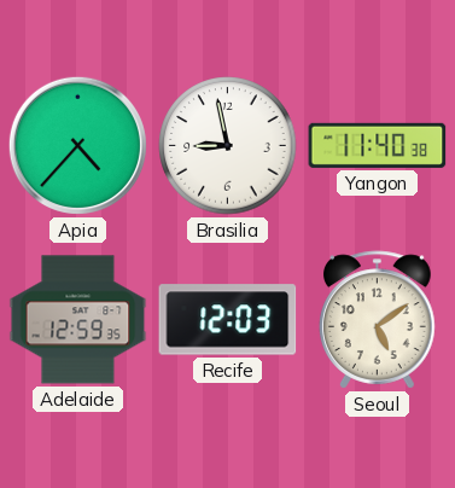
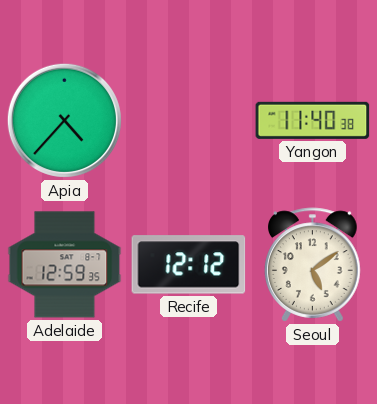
Brasilia: 8:58 -> none
Recife: 12:03 -> 12:12
